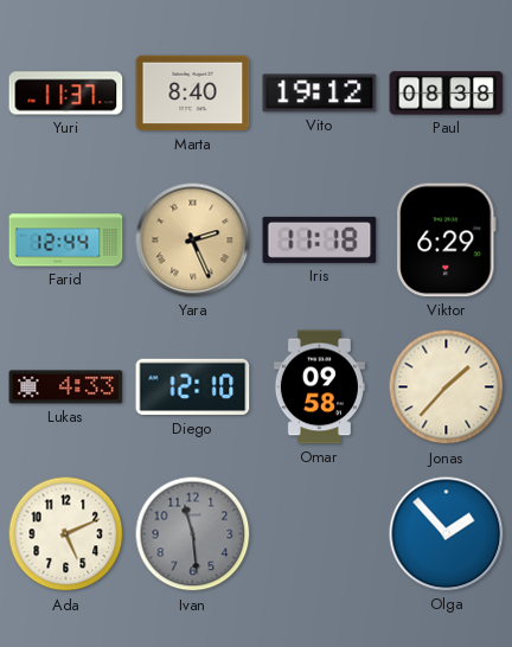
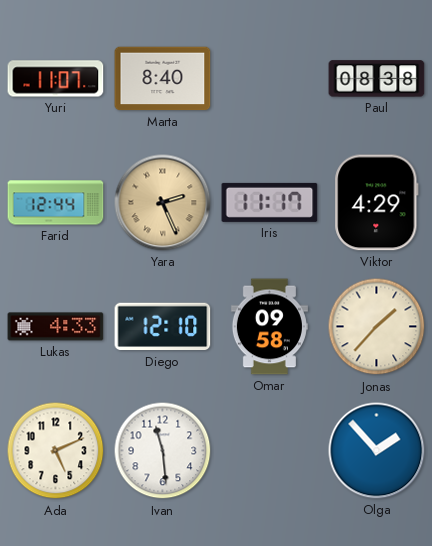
Yuri: 11:37 -> 11:07
Vito: 19:12 -> none
Iris: 11:18 -> 11:17
Viktor: 6:29 -> 4:29
Ivan dial: grey -> white
